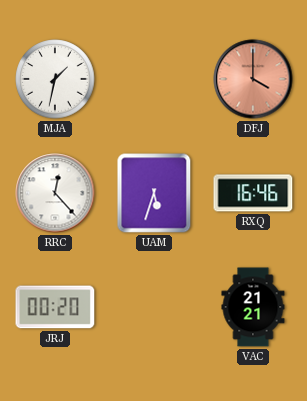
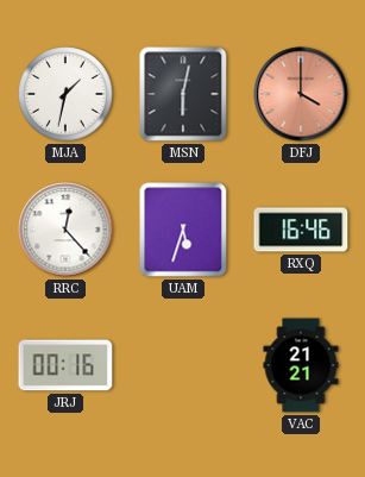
MSN: none -> 6:02
JRJ: 00:20 -> 00:16
